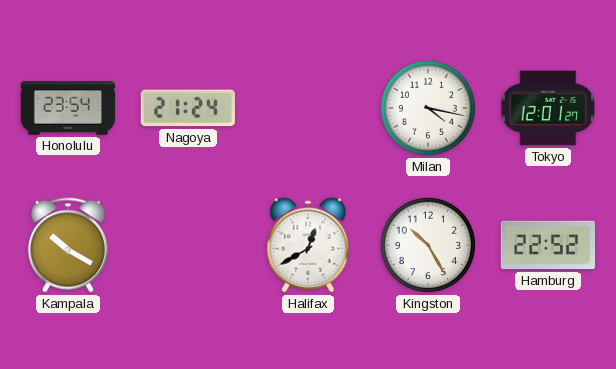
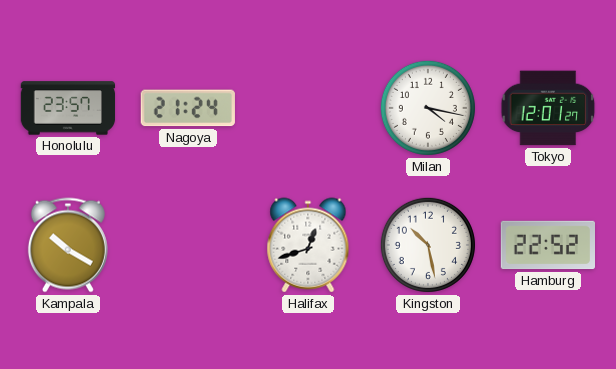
Honolulu: 23:54 -> 23:57
Halifax: 12:40 -> 12:42
Kingston: 10:25 -> 10:28
